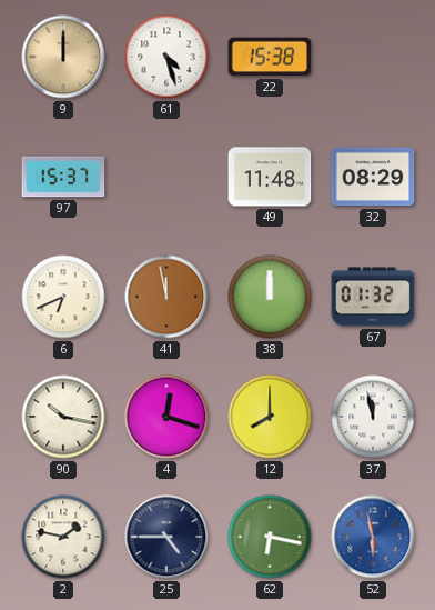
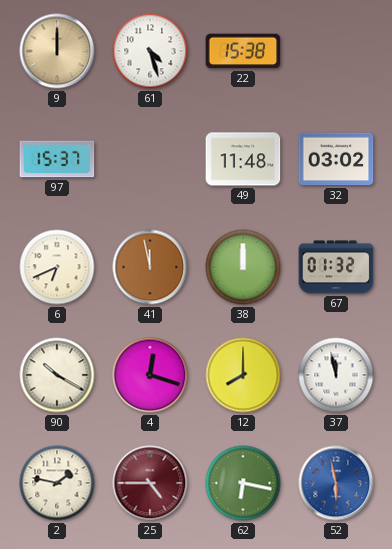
32: 08:29 -> 03:02
90: 10:17 -> 10:20
25 dial: navy -> burgundy
